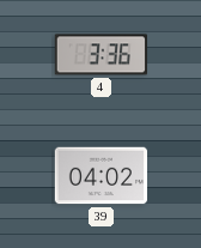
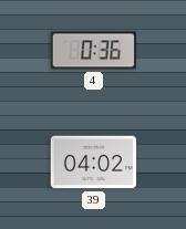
4: 3:36 -> 0:36
